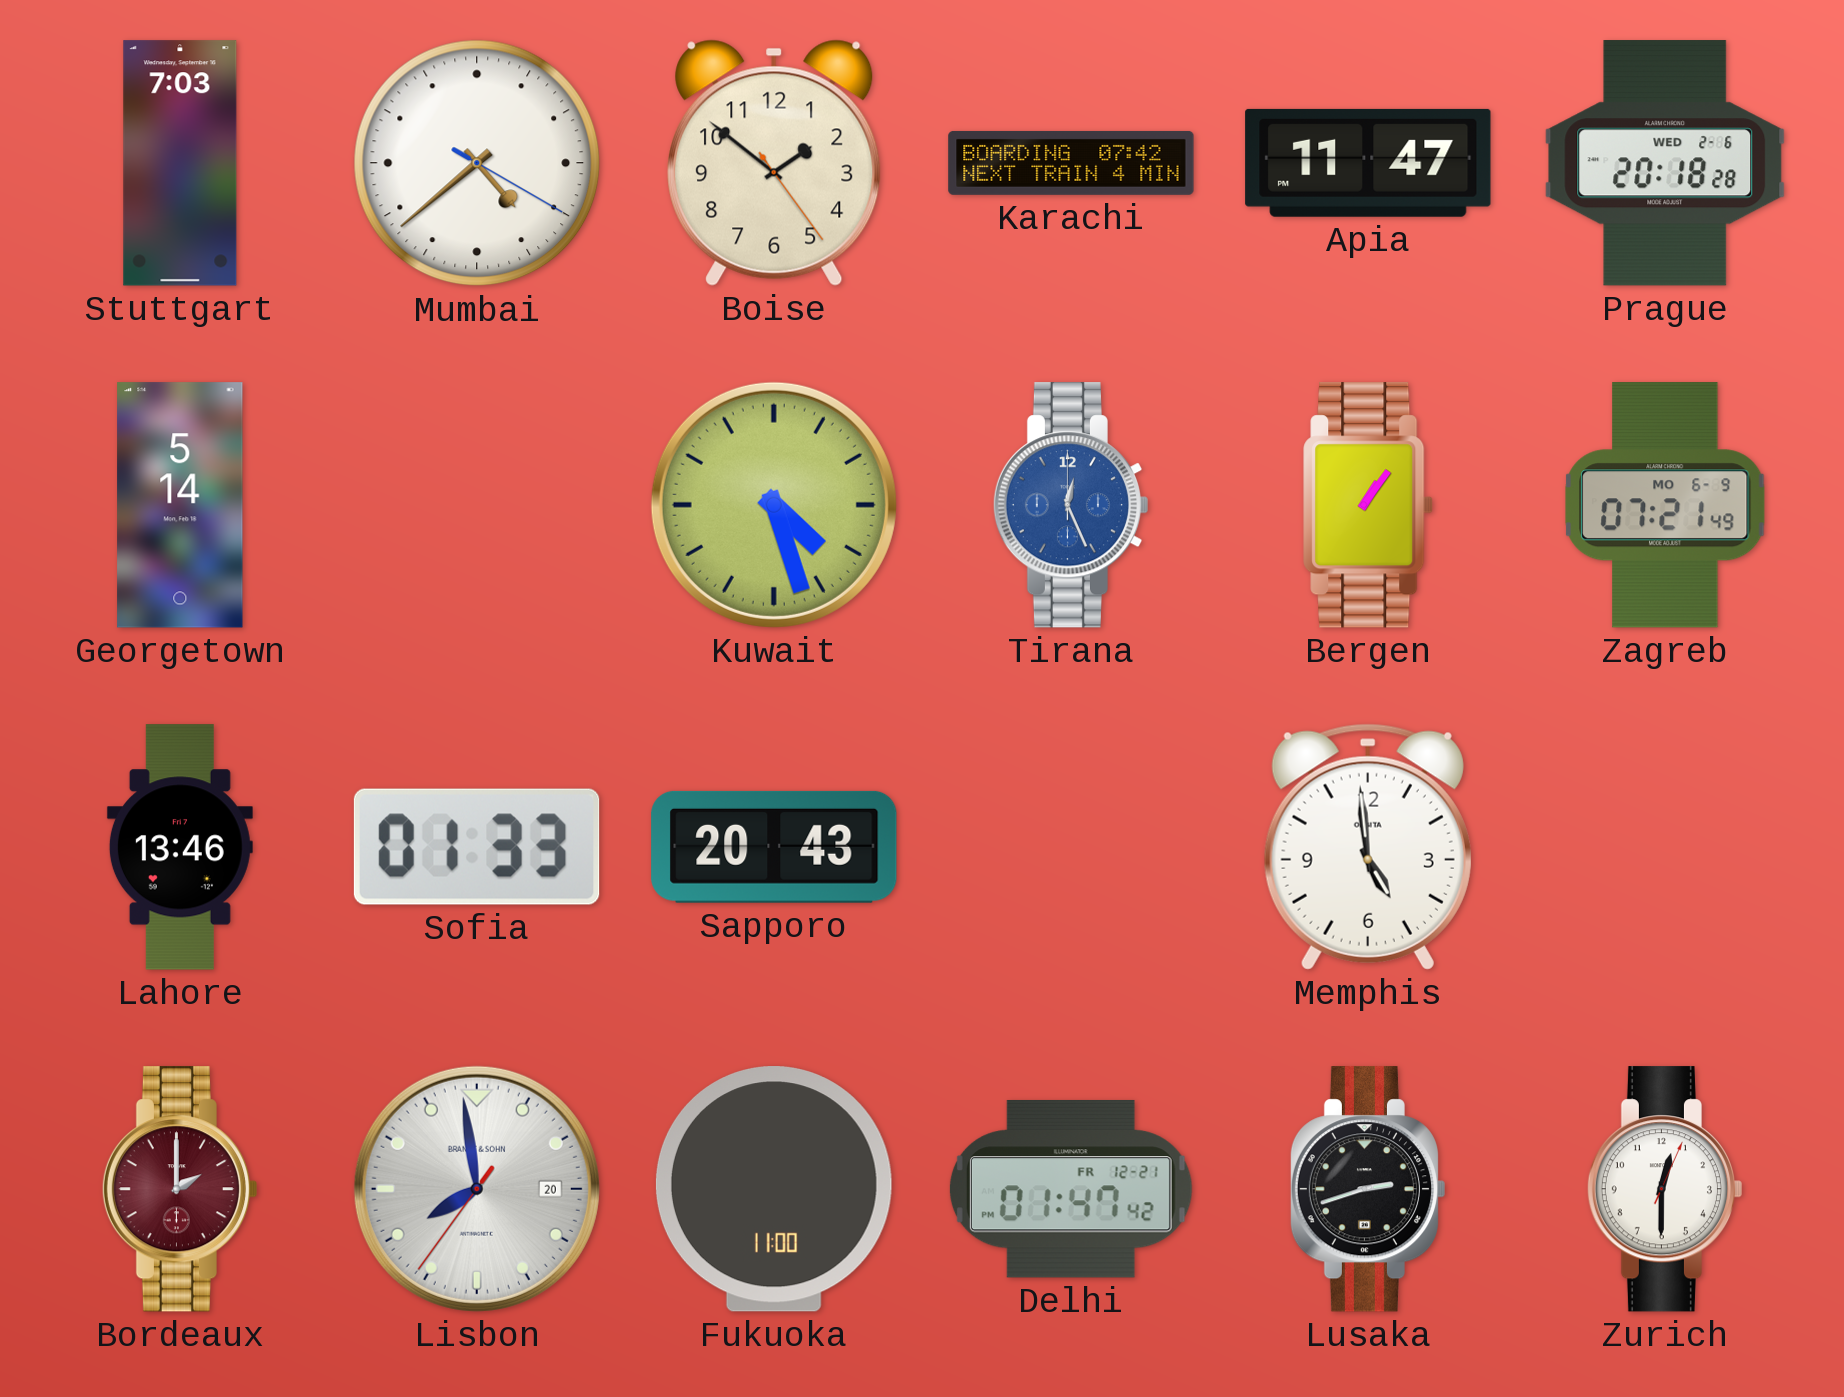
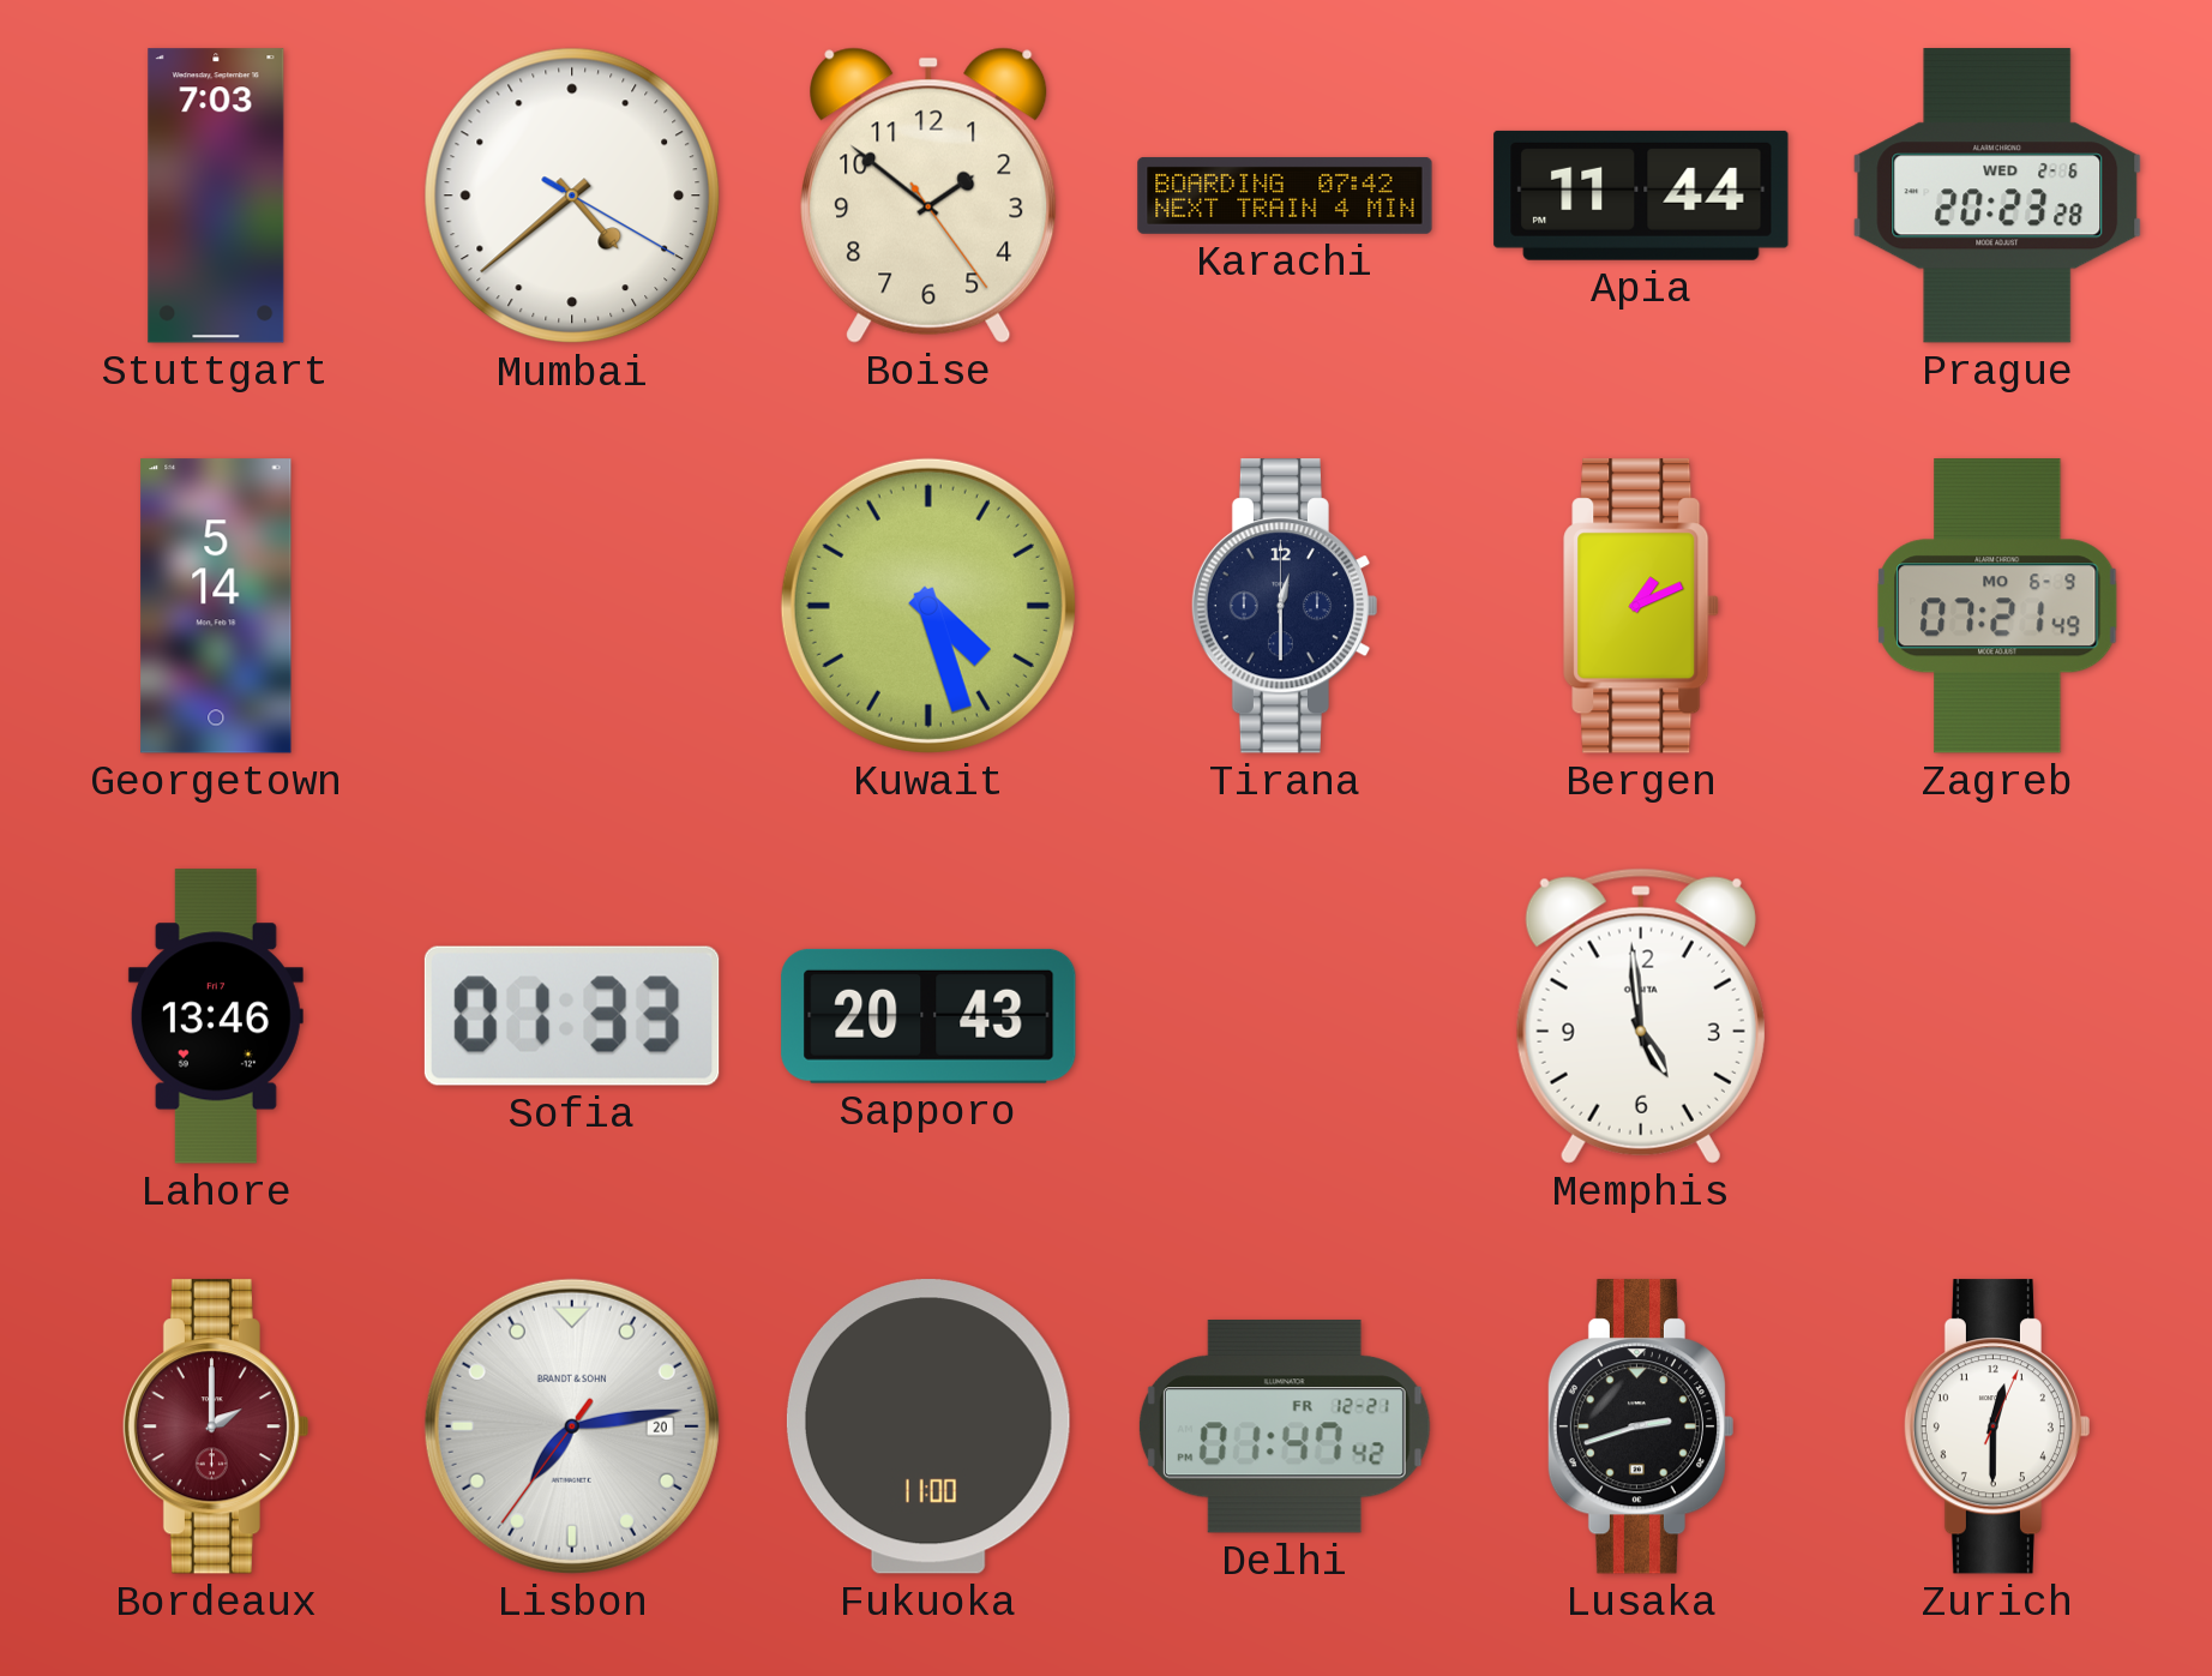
Apia: 11:47 -> 11:44
Prague: 20:18 -> 20:23
Tirana: 12:26 -> 12:30
Tirana dial: blue -> navy
Bergen: 1:06 -> 1:11
Lisbon: 7:58 -> 7:13
